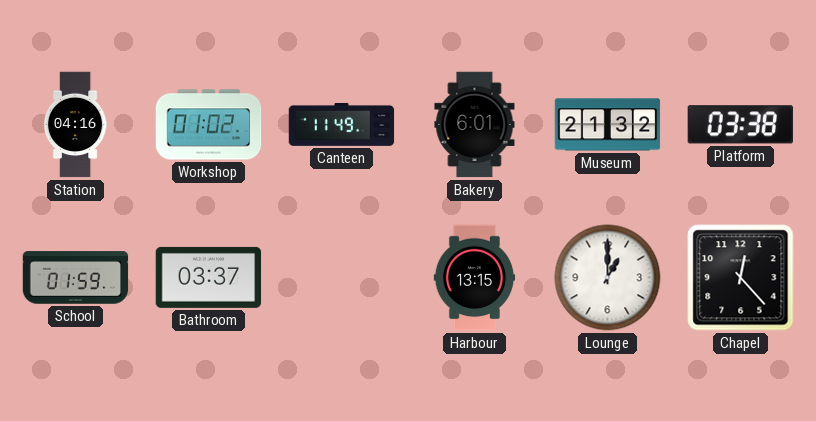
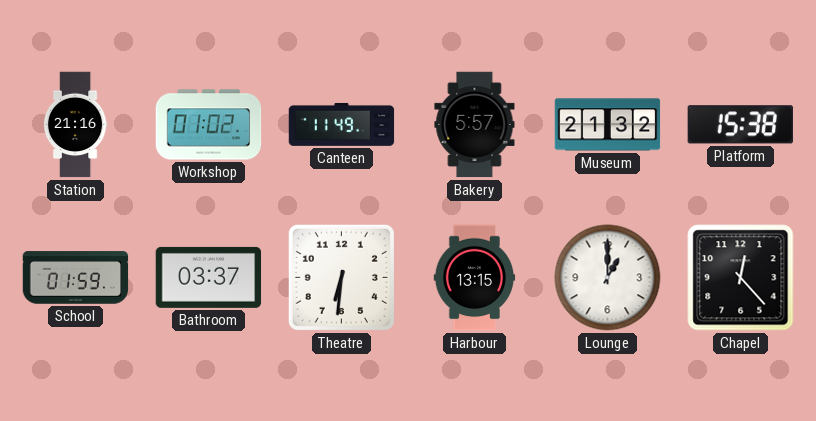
Station: 04:16 -> 21:16
Bakery: 6:01 -> 5:57
Platform: 03:38 -> 15:38
Theatre: none -> 6:31
